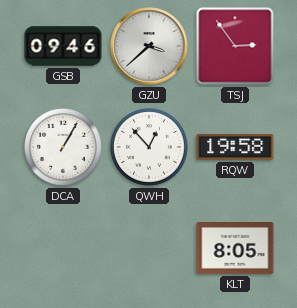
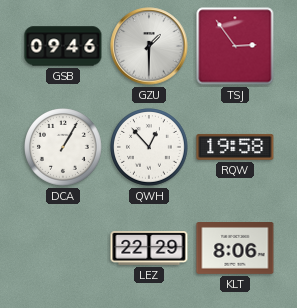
GZU: 3:38 -> 1:30
LEZ: none -> 22:29
KLT: 8:05 -> 8:06
